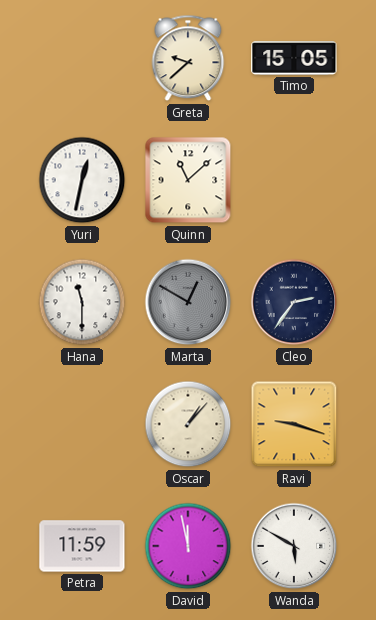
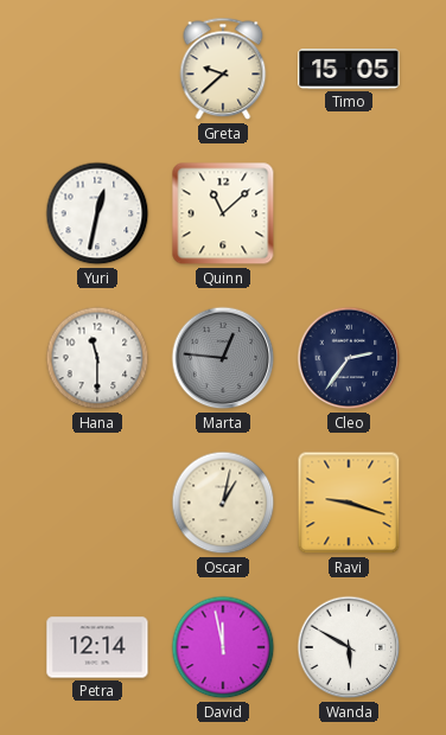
Marta: 12:50 -> 12:46
Oscar: 1:07 -> 1:02
Petra: 11:59 -> 12:14
